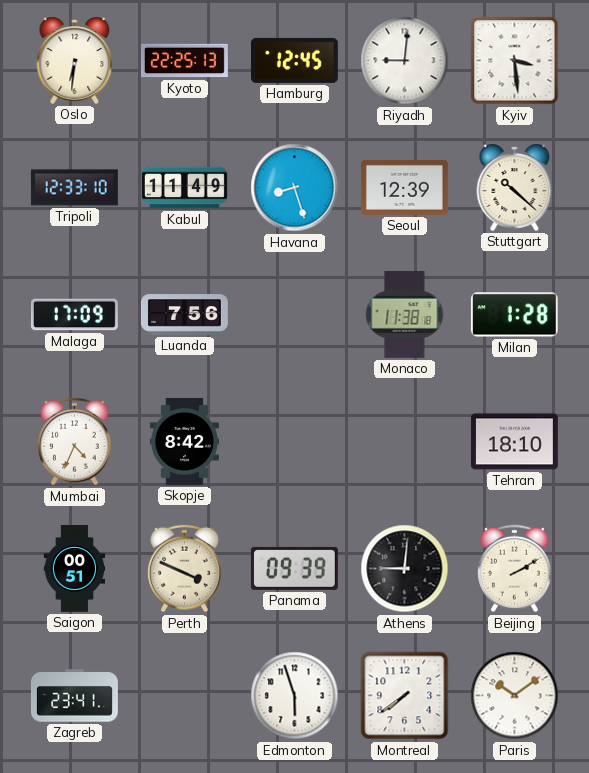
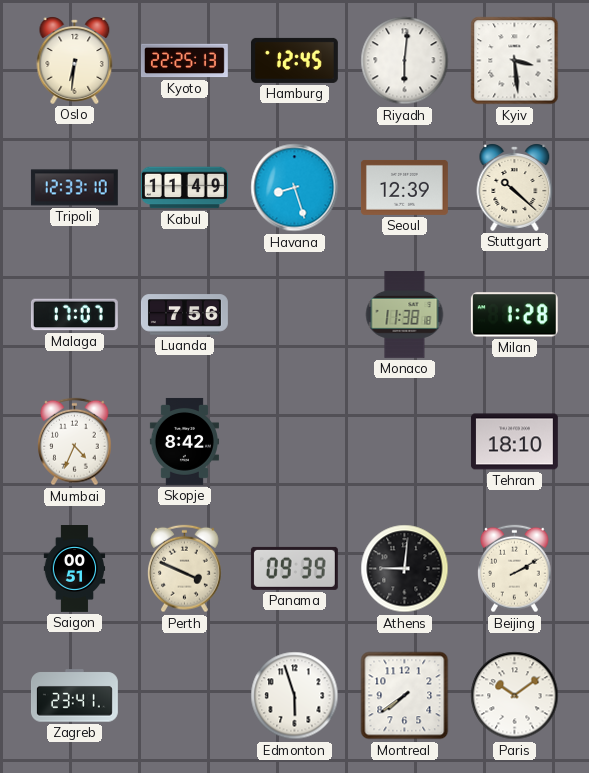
Riyadh: 9:01 -> 6:01
Malaga: 17:09 -> 17:07
